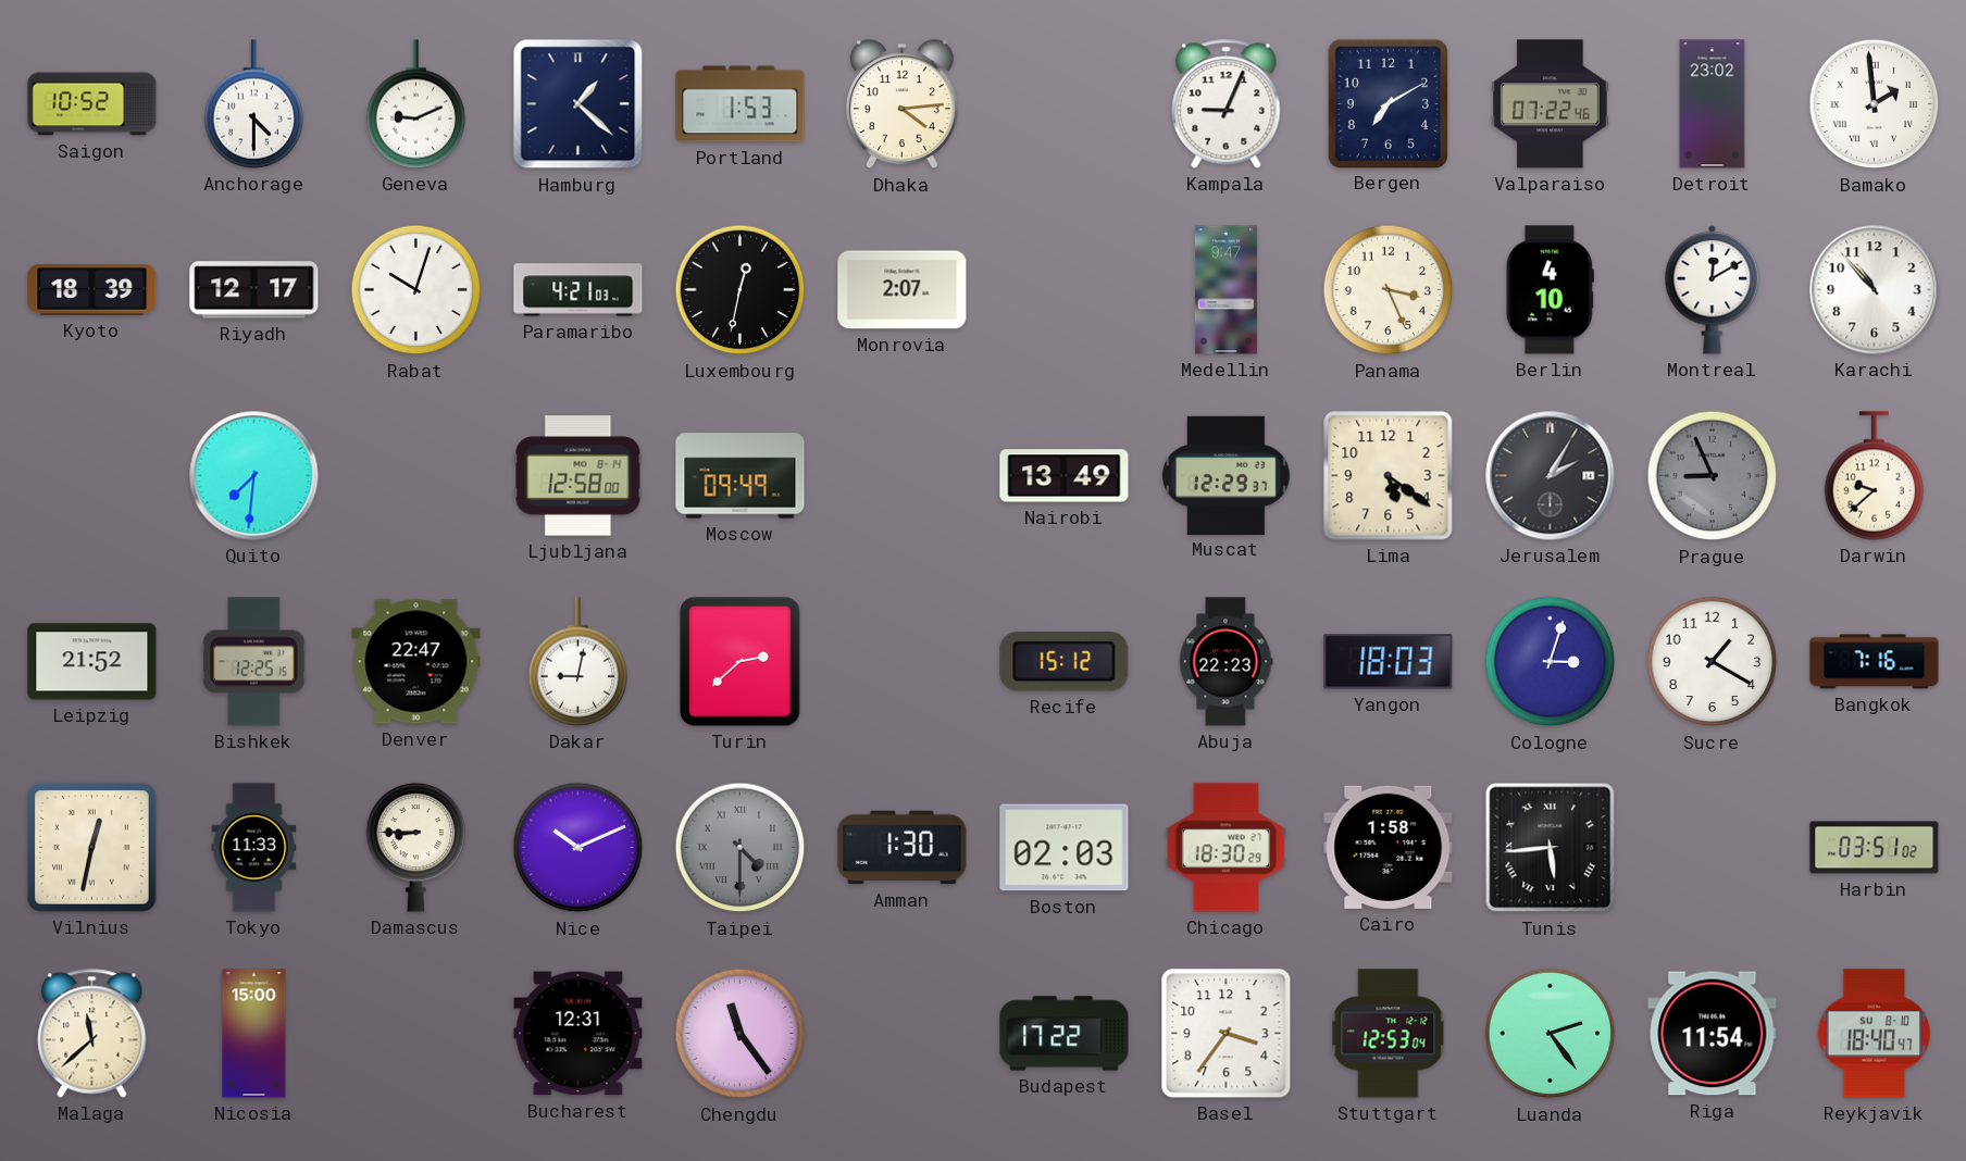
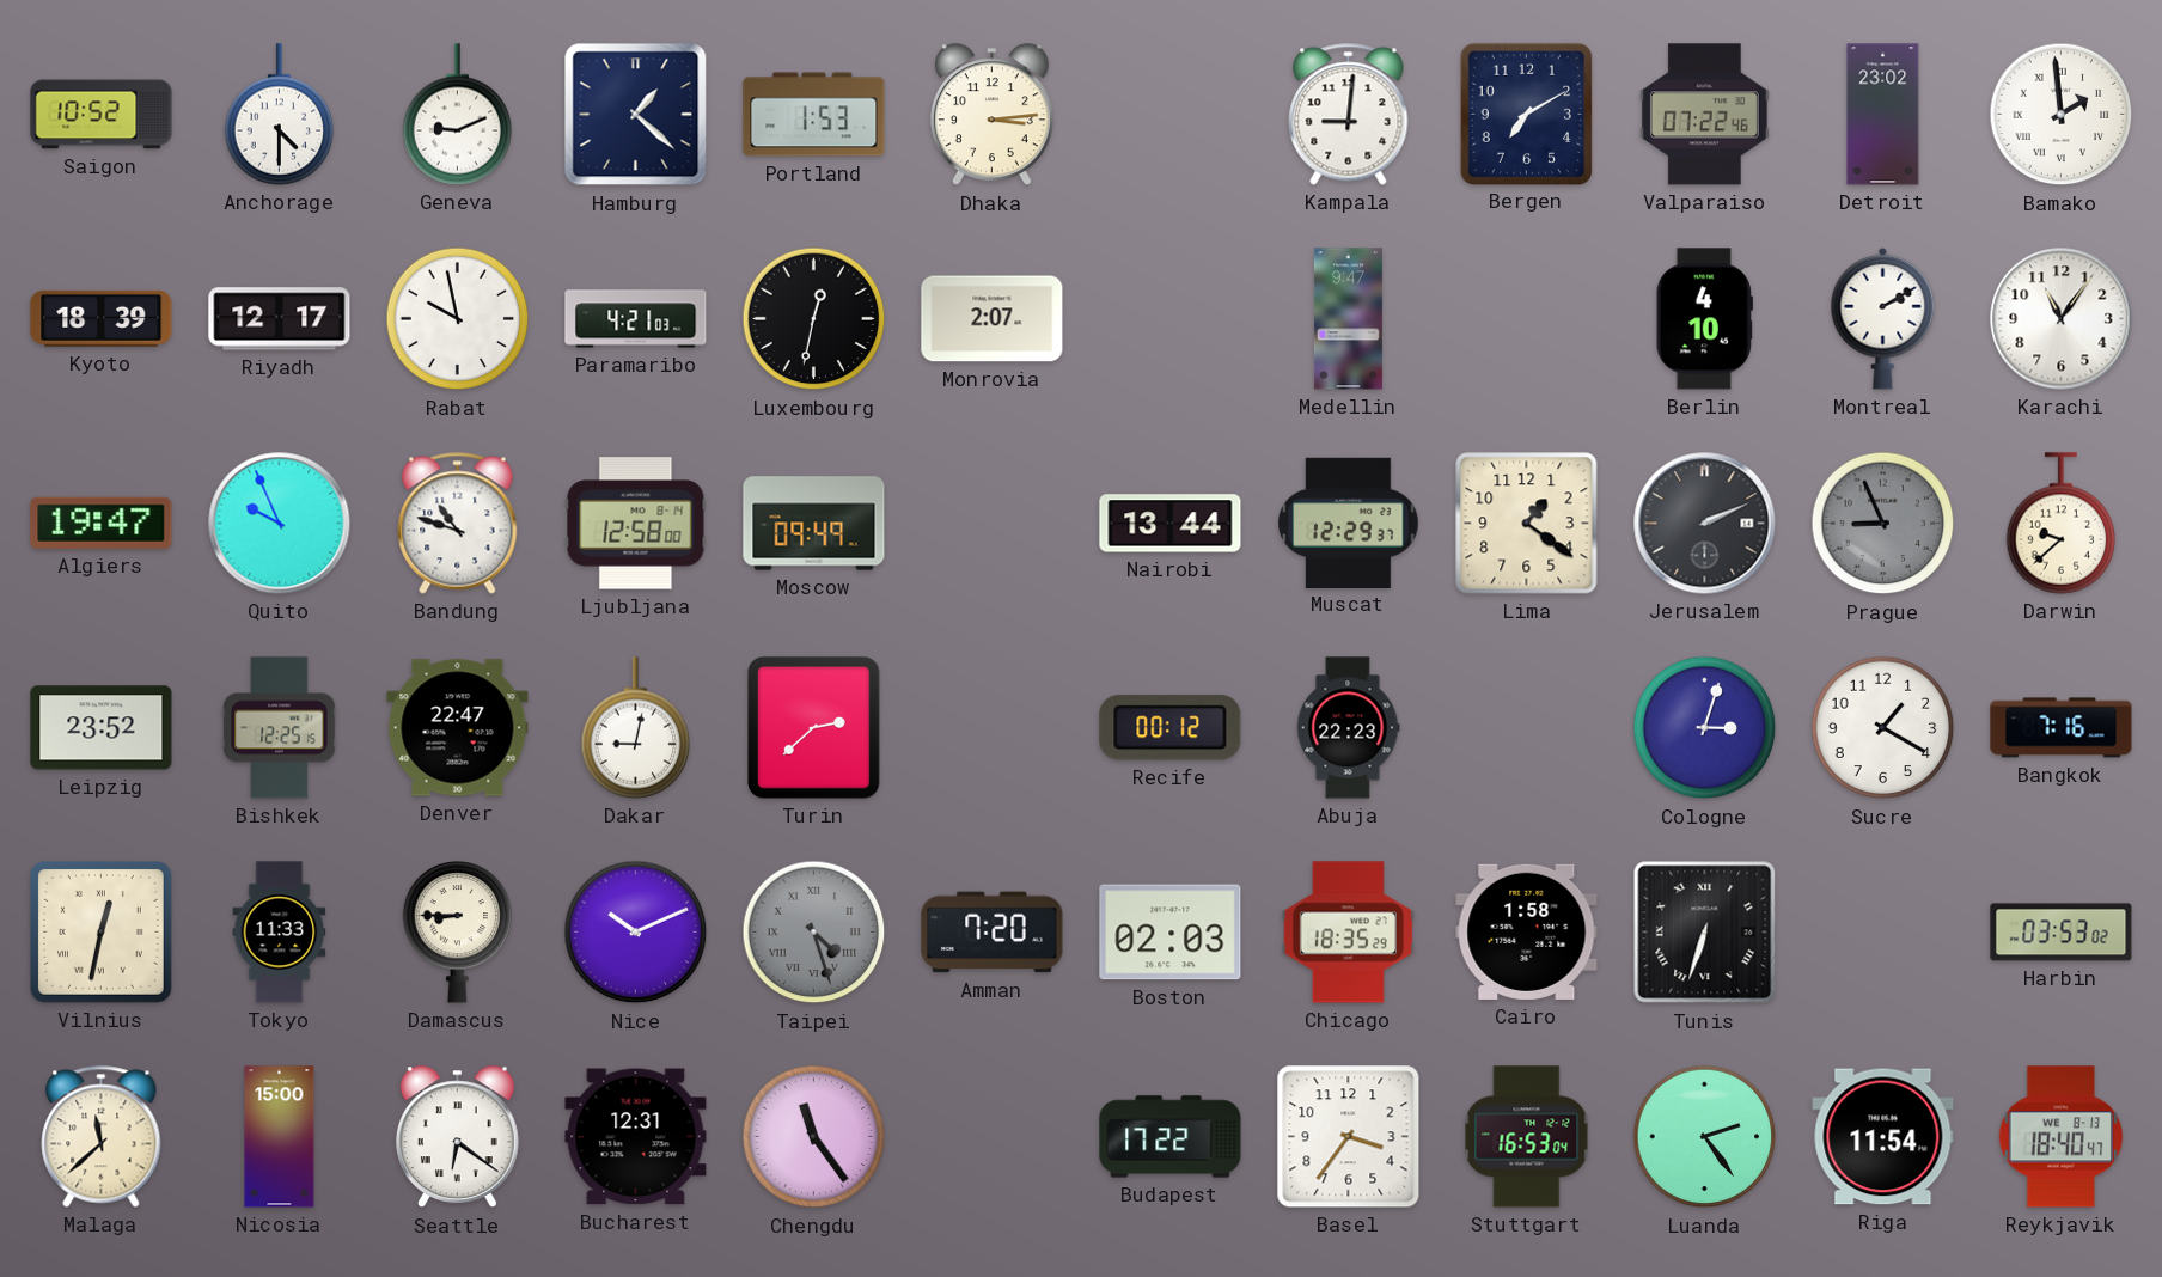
Dhaka: 4:14 -> 3:14
Kampala: 9:04 -> 9:01
Rabat: 10:03 -> 9:58
Panama: 3:26 -> none
Montreal: 12:10 -> 2:10
Karachi: 10:53 -> 11:06
Algiers: none -> 19:47
Quito: 7:31 -> 9:56
Bandung: none -> 10:48
Nairobi: 13:49 -> 13:44
Lima: 5:21 -> 1:21
Jerusalem: 2:05 -> 2:11
Leipzig: 21:52 -> 23:52
Recife: 15:12 -> 00:12
Yangon: 18:03 -> none
Taipei: 4:30 -> 4:27
Amman: 1:30 -> 7:20
Chicago: 18:30 -> 18:35
Tunis: 5:44 -> 6:33
Harbin: 03:51 -> 03:53
Seattle: none -> 6:21
Stuttgart: 12:53 -> 16:53
Reykjavik date: SU 8-10 -> WE 8-13
